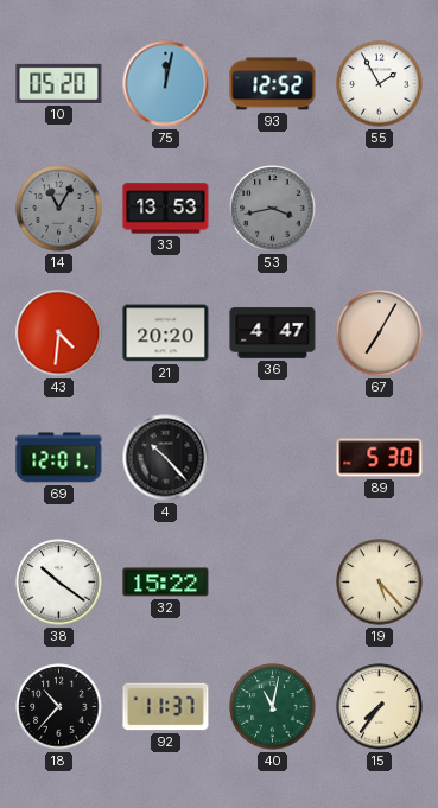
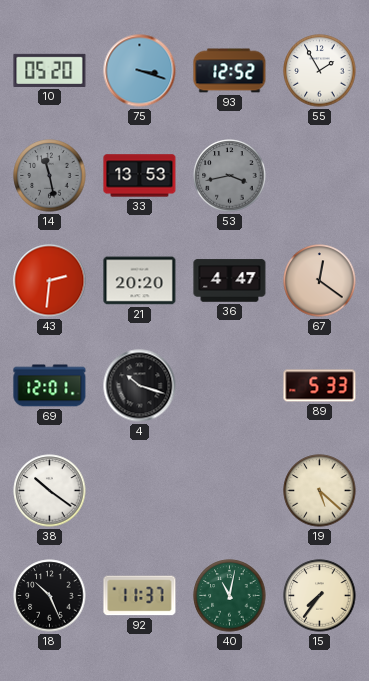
75: 12:02 -> 3:18
14: 11:05 -> 11:28
43: 4:31 -> 2:31
67: 7:05 -> 12:21
4: 10:23 -> 10:18
89: 5:30 -> 5:33
32: 15:22 -> none
19: 5:23 -> 5:22
18: 10:37 -> 10:26
